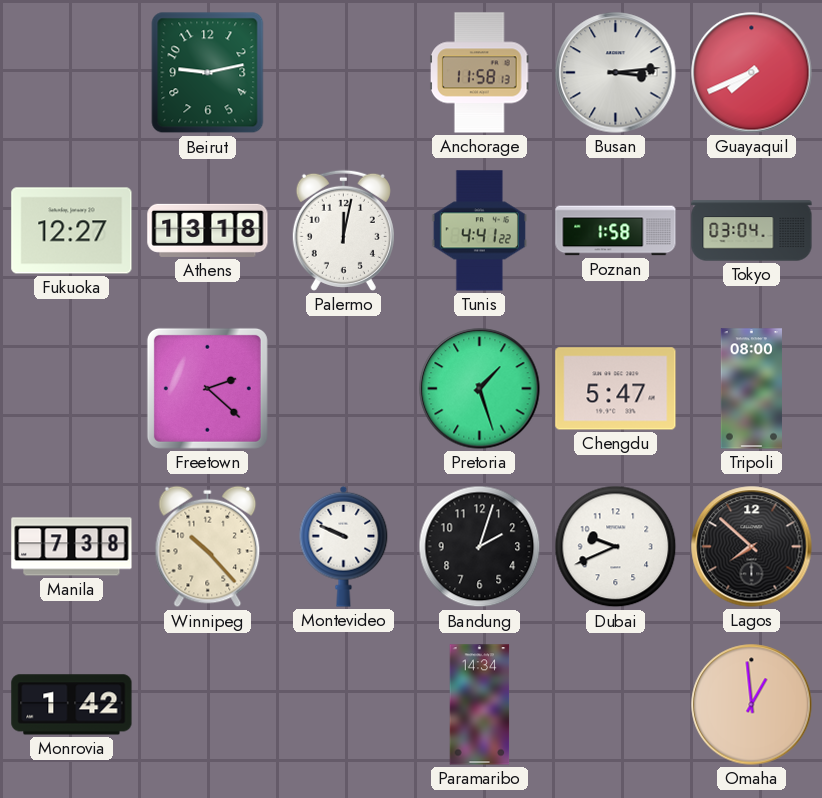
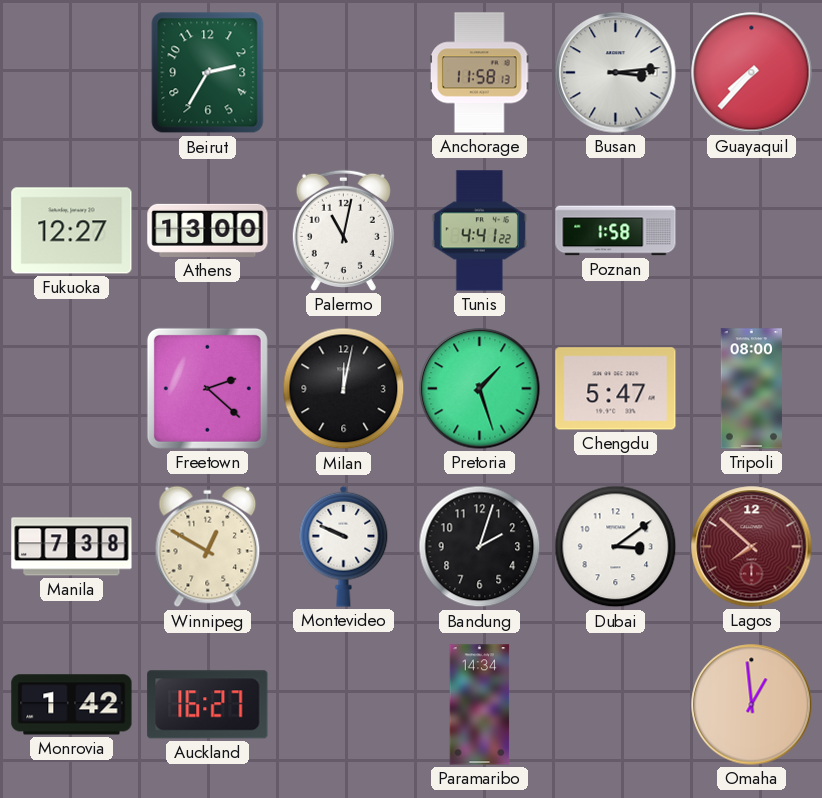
Beirut: 9:13 -> 2:35
Guayaquil: 7:41 -> 7:37
Athens: 13:18 -> 13:00
Palermo: 12:02 -> 11:02
Tokyo: 03:04 -> none
Milan: none -> 12:02
Winnipeg: 10:23 -> 12:50
Dubai: 9:41 -> 3:09
Lagos dial: black -> burgundy
Auckland: none -> 16:27
